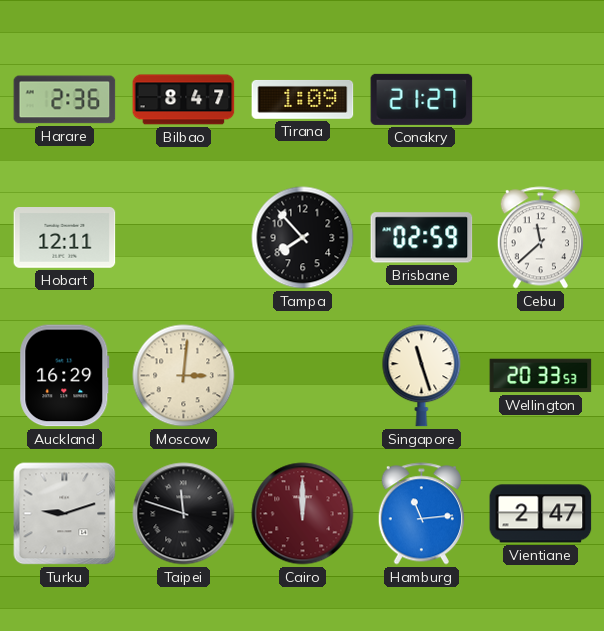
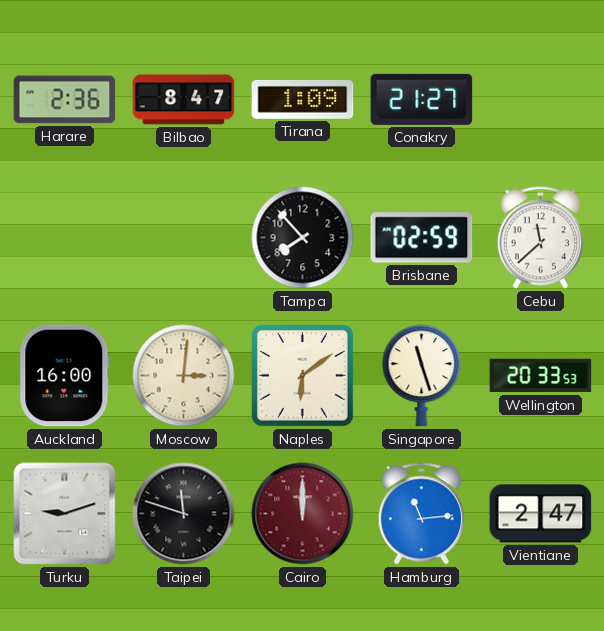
Hobart: 12:11 -> none
Auckland: 16:29 -> 16:00
Naples: none -> 6:09
